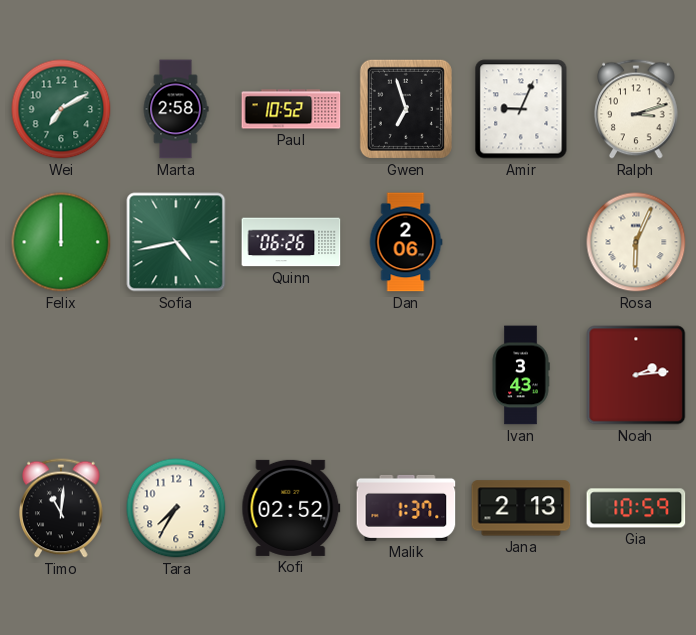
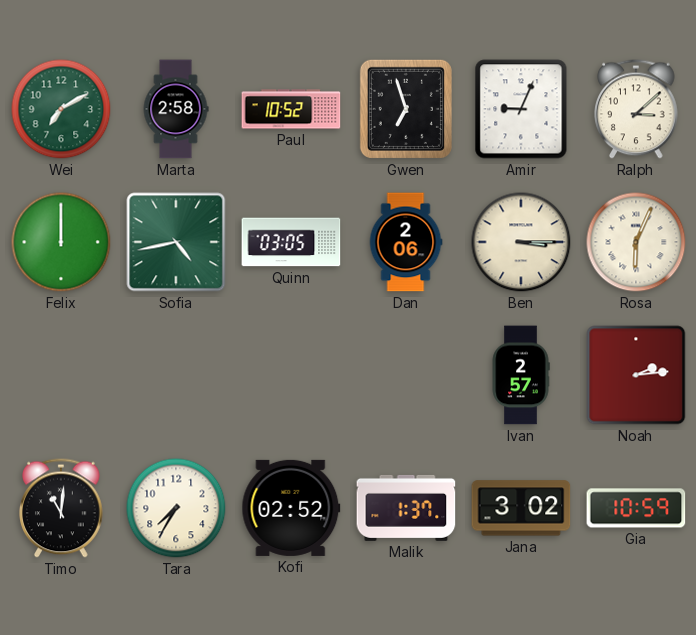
Ralph: 3:12 -> 3:08
Quinn: 06:26 -> 03:05
Ben: none -> 3:15
Ivan: 3:43 -> 2:57
Jana: 2:13 -> 3:02
